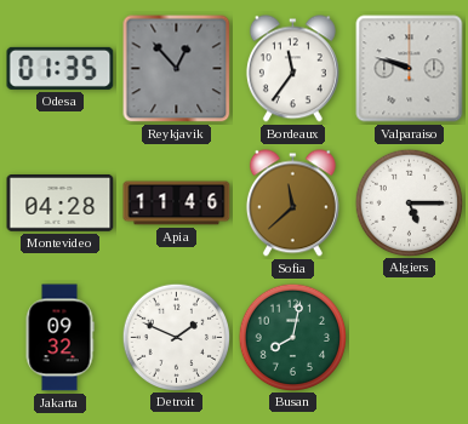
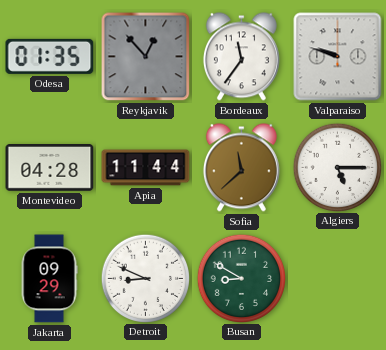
Apia: 11:46 -> 11:44
Jakarta: 09:32 -> 09:29
Detroit: 1:49 -> 8:49
Busan: 8:02 -> 8:50
